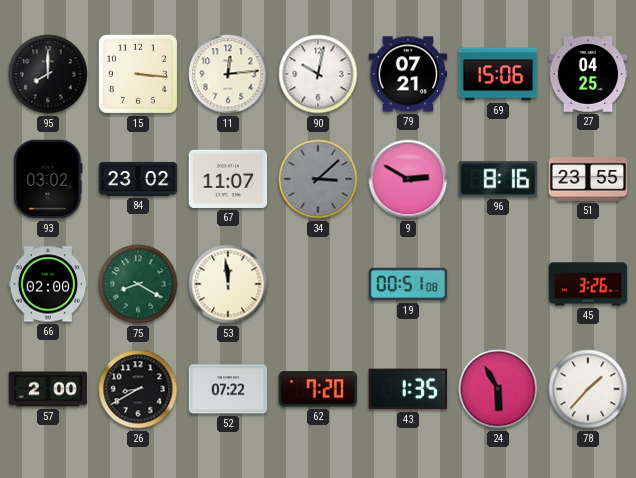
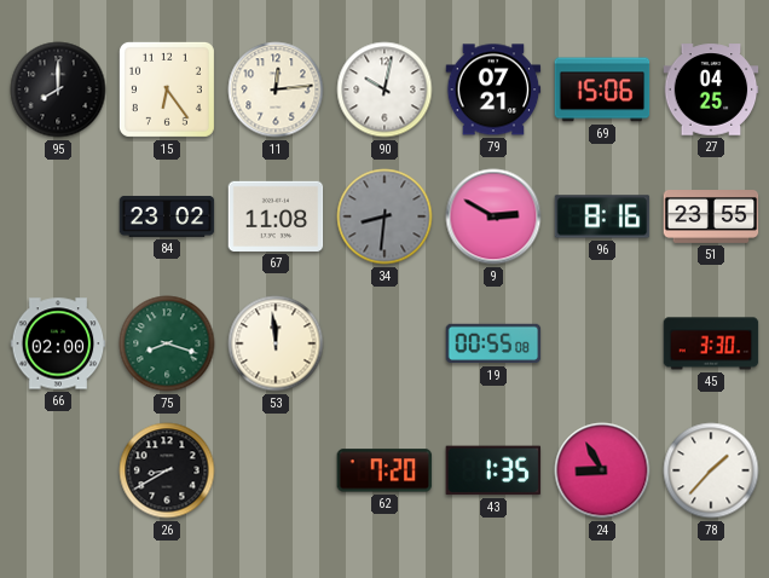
15: 3:16 -> 6:24
93: 03:02 -> none
67: 11:07 -> 11:08
34: 3:08 -> 8:31
75: 8:20 -> 8:18
19: 00:51 -> 00:55
45: 3:26 -> 3:30
57: 2:00 -> none
52: 07:22 -> none
24: 5:55 -> 8:55
